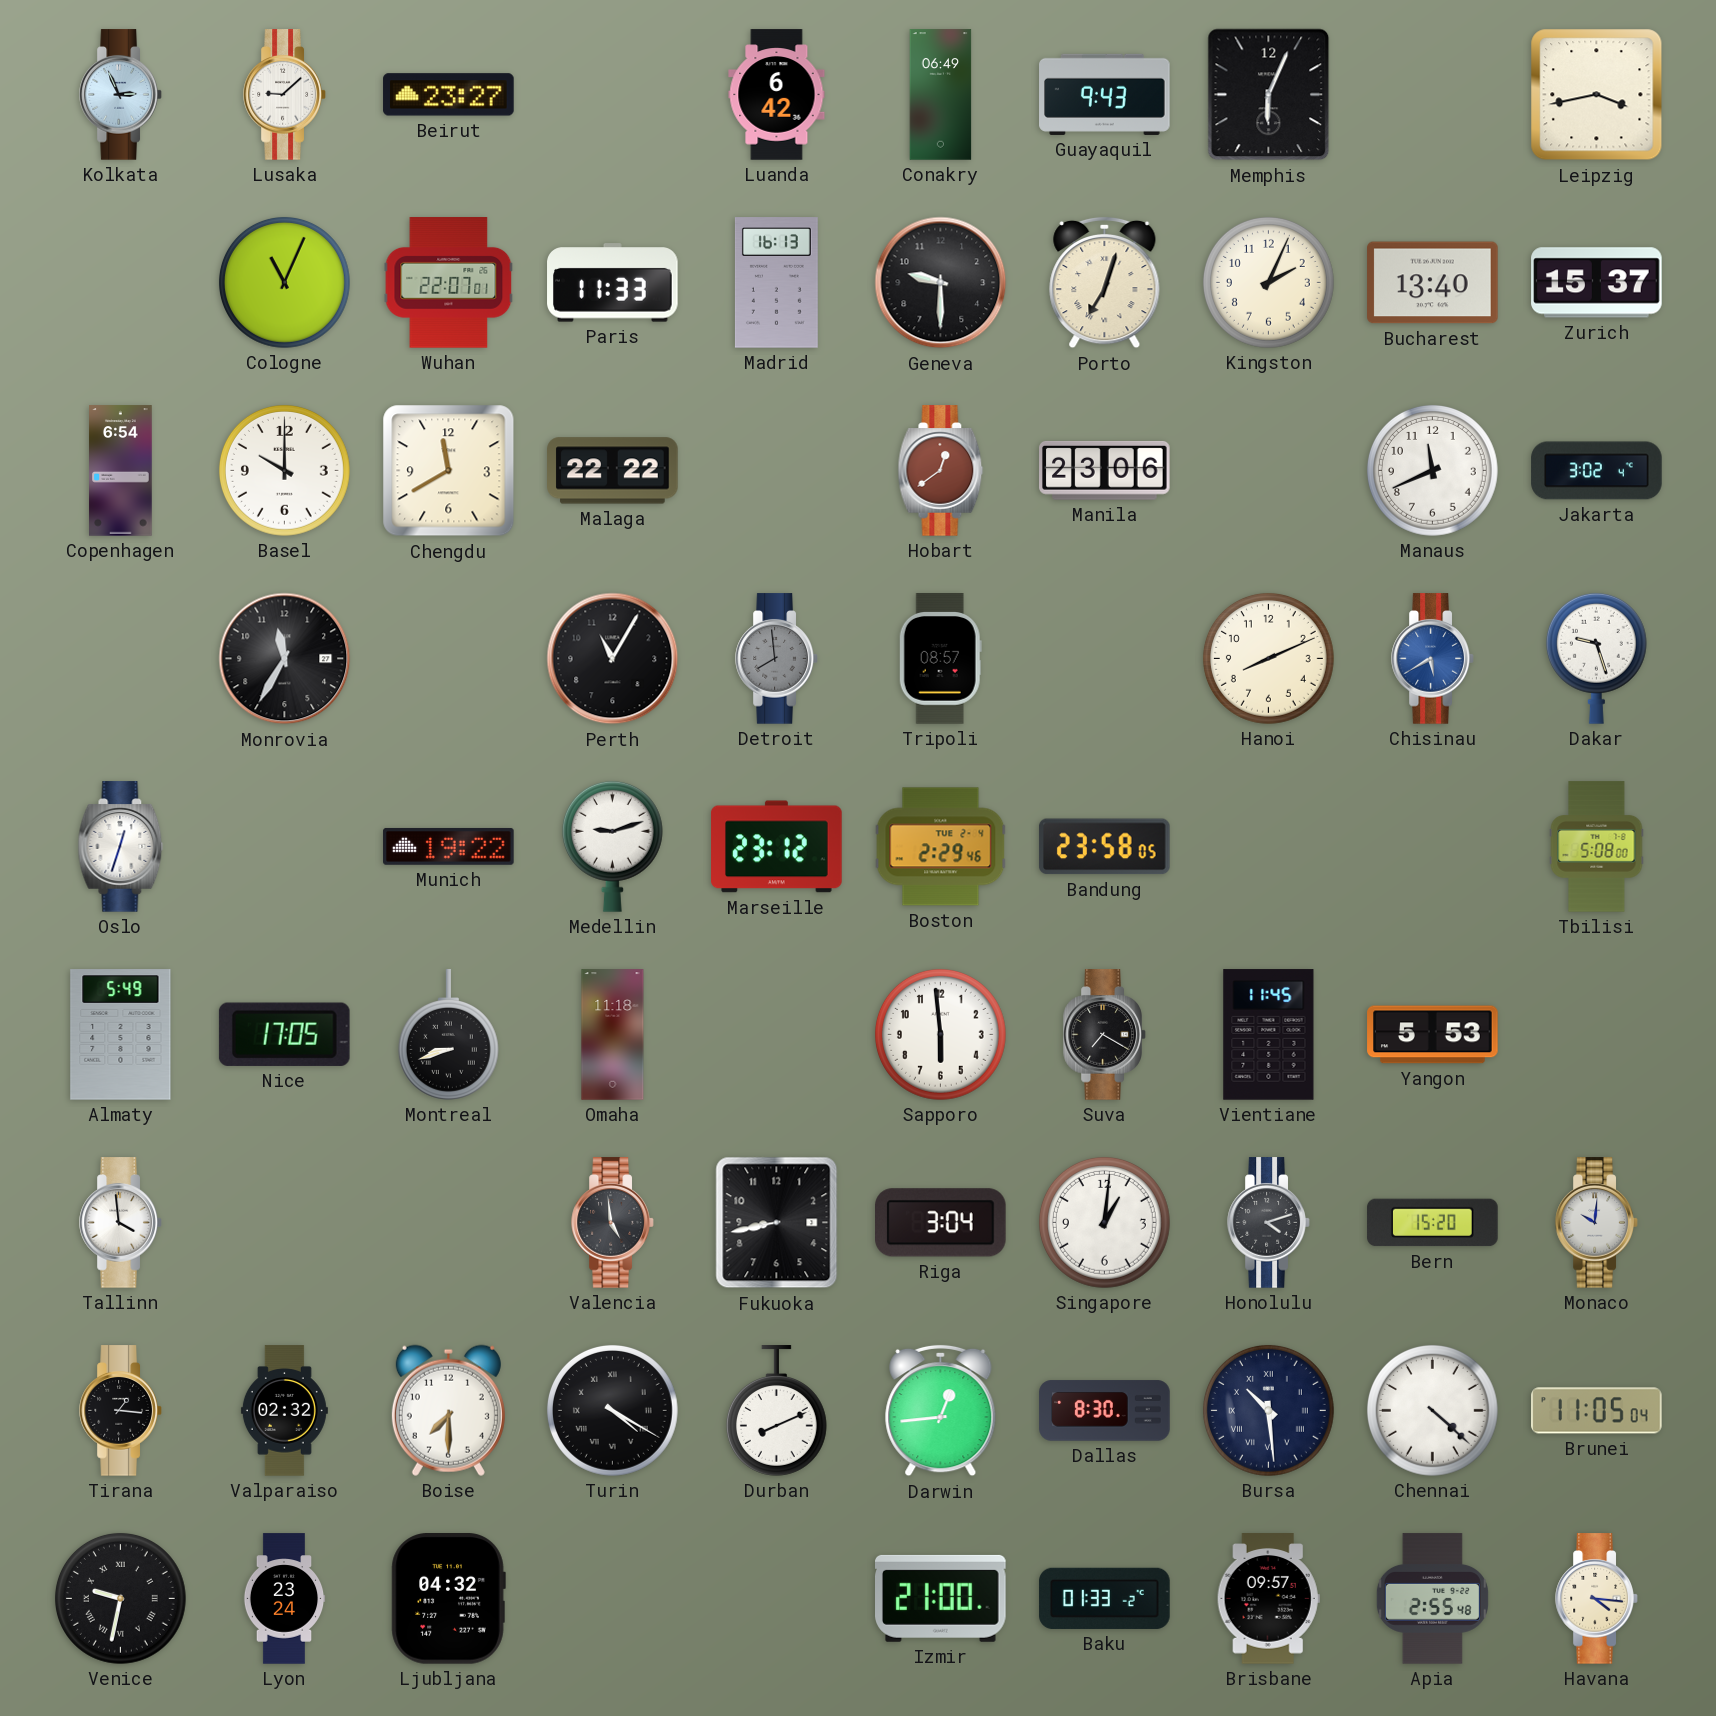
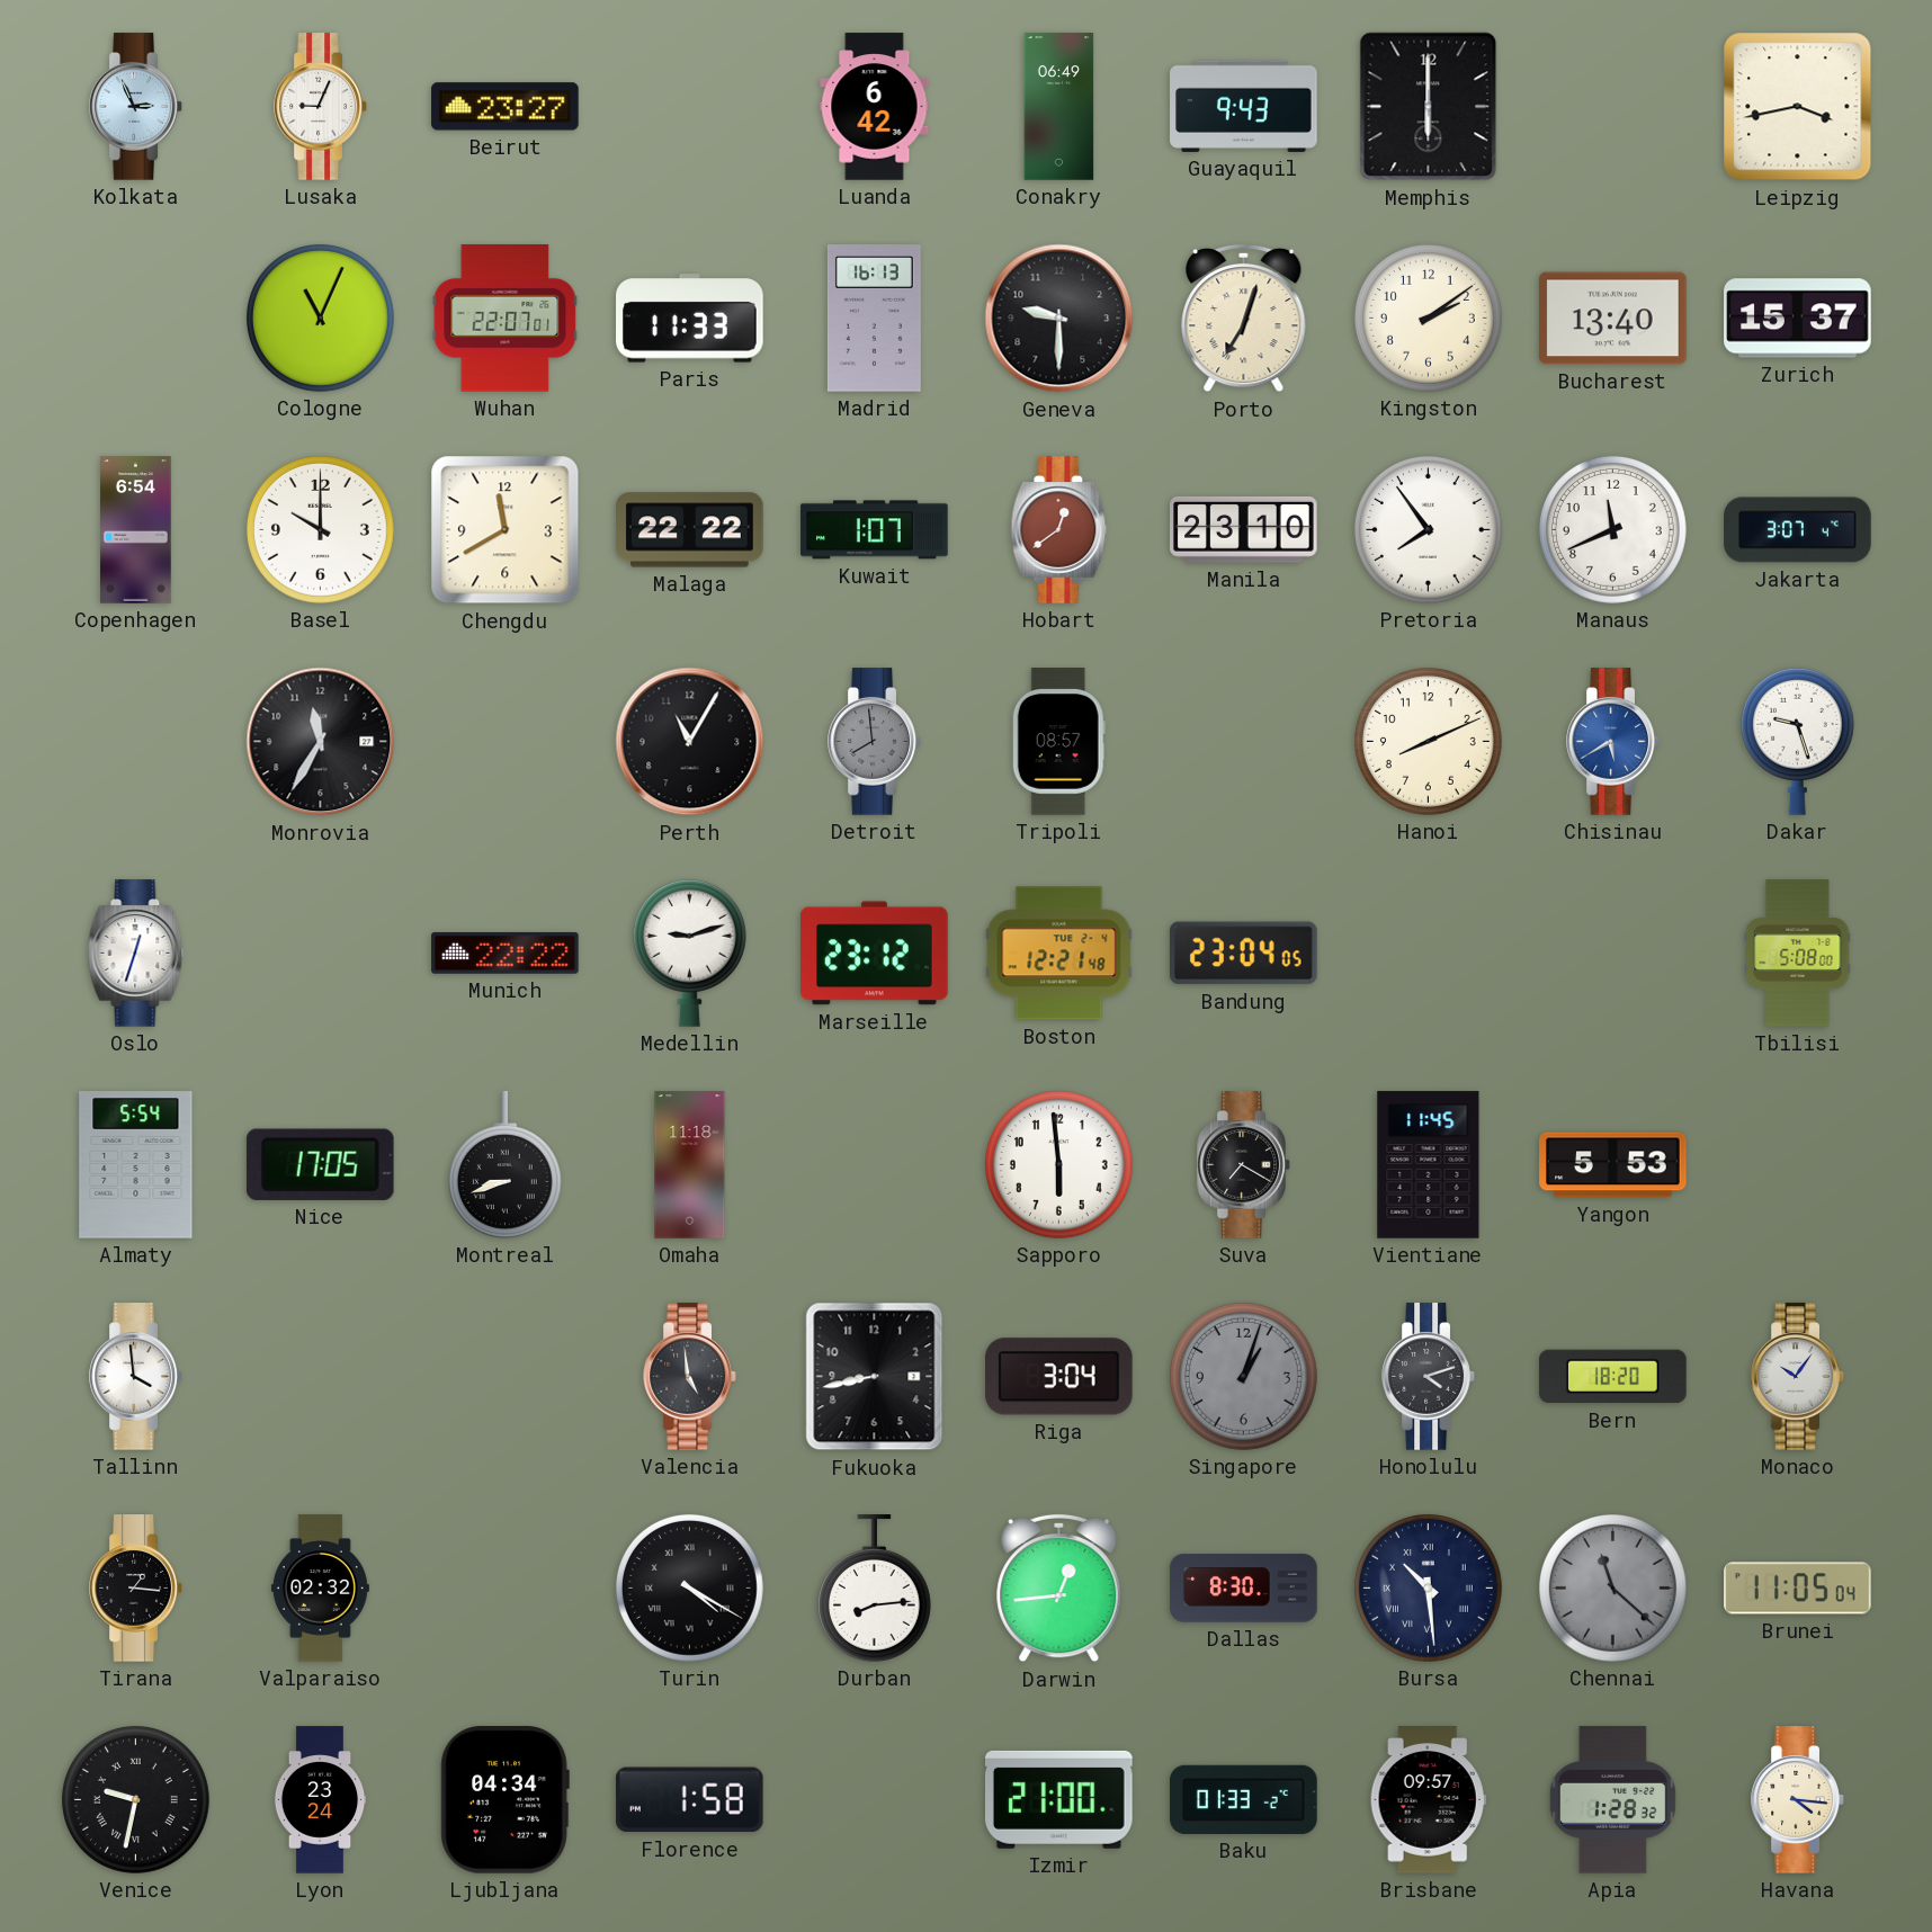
Lusaka: 9:08 -> 9:04
Memphis: 6:04 -> 6:00
Kingston: 2:04 -> 2:09
Kuwait: none -> 1:07
Manila: 23:06 -> 23:10
Pretoria: none -> 7:54
Jakarta: 3:02 -> 3:07
Munich: 19:22 -> 22:22
Boston: 2:29 -> 12:21
Bandung: 23:58 -> 23:04
Almaty: 5:49 -> 5:54
Singapore: 1:01 -> 1:03
Singapore dial: white -> grey
Bern: 15:20 -> 18:20
Monaco: 10:01 -> 10:06
Boise: 7:30 -> none
Durban: 8:11 -> 8:14
Chennai: 4:22 -> 11:22
Chennai dial: white -> grey
Ljubljana: 04:32 -> 04:34
Florence: none -> 1:58
Apia: 2:55 -> 1:28
